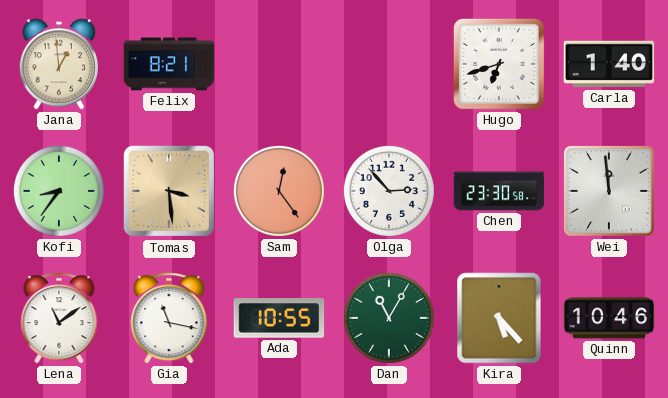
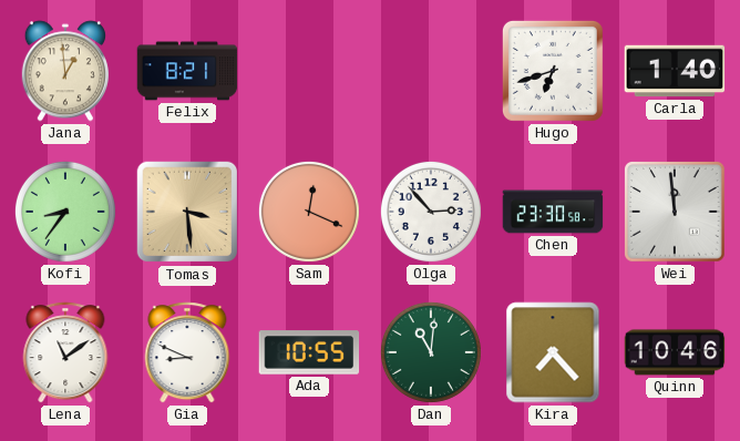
Sam: 12:24 -> 12:19
Gia: 11:17 -> 8:49
Dan: 11:05 -> 11:01
Kira: 5:23 -> 7:23
